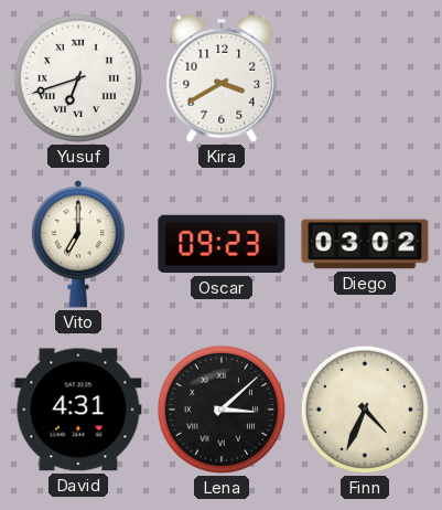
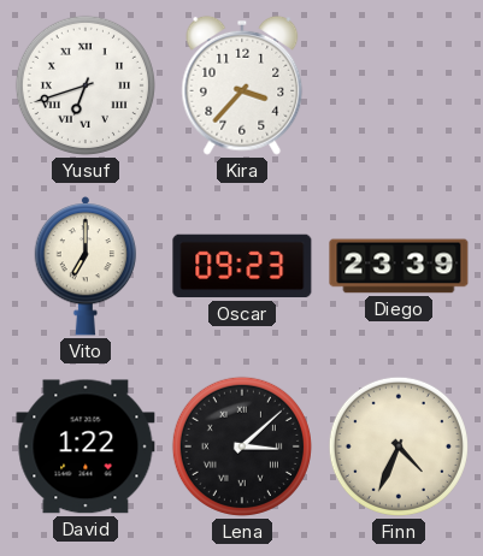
Kira: 3:40 -> 3:37
Diego: 03:02 -> 23:39
David: 4:31 -> 1:22
